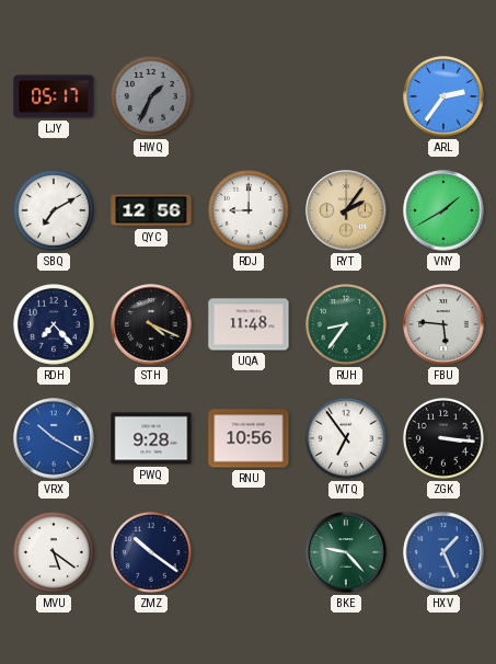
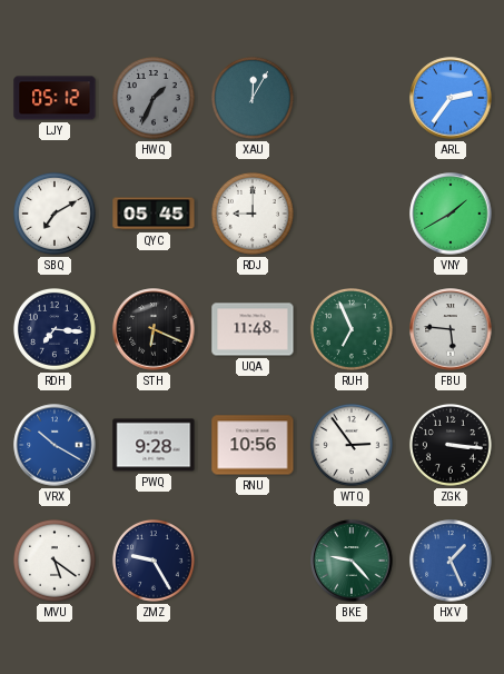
LJY: 05:17 -> 05:12
XAU: none -> 12:05
QYC: 12:56 -> 05:45
RYT: 2:06 -> none
RDH: 7:23 -> 7:16
STH: 4:19 -> 6:19
RUH: 8:36 -> 6:56
WTQ: 6:54 -> 2:54
ZMZ: 10:21 -> 9:25
